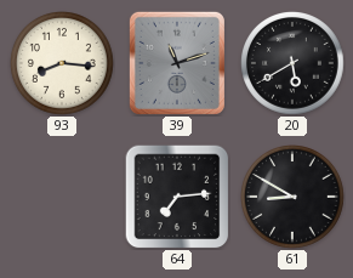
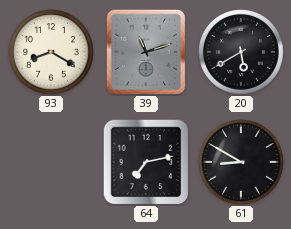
93: 8:16 -> 8:20
64: 7:14 -> 7:13
